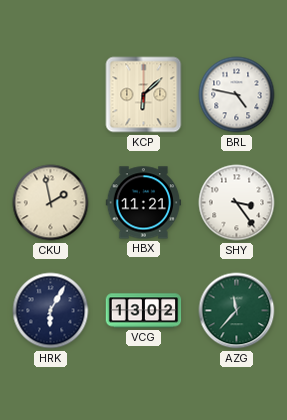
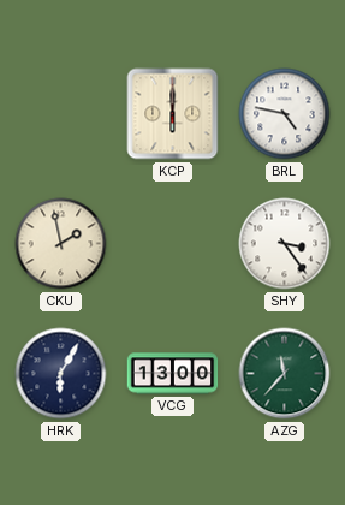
KCP: 6:08 -> 6:00
HBX: 11:21 -> none
VCG: 13:02 -> 13:00
